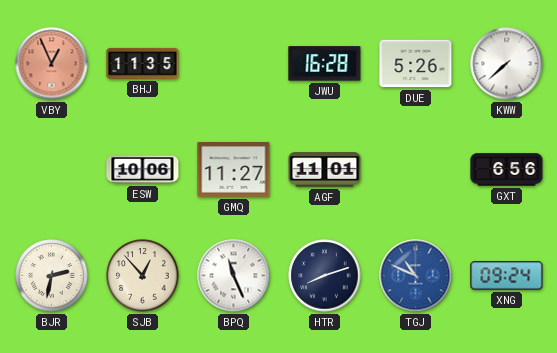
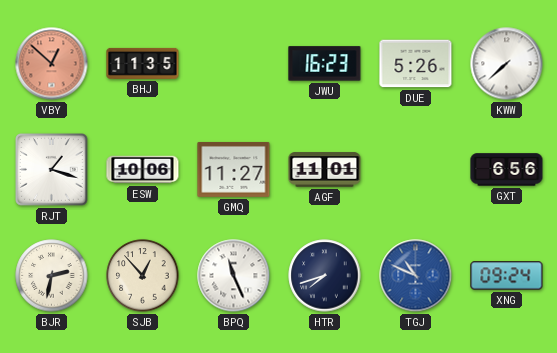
VBY: 12:56 -> 12:52
JWU: 16:28 -> 16:23
RJT: none -> 1:18
HTR: 8:12 -> 7:42
